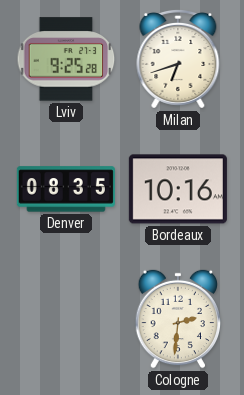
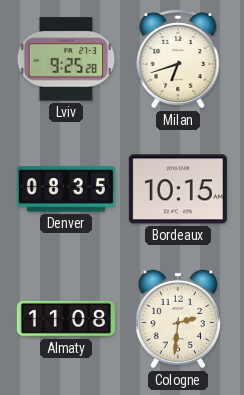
Bordeaux: 10:16 -> 10:15
Almaty: none -> 11:08
